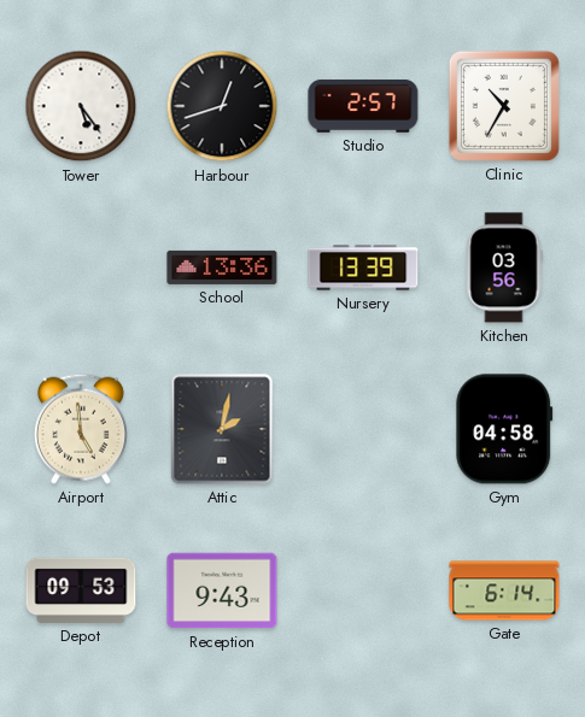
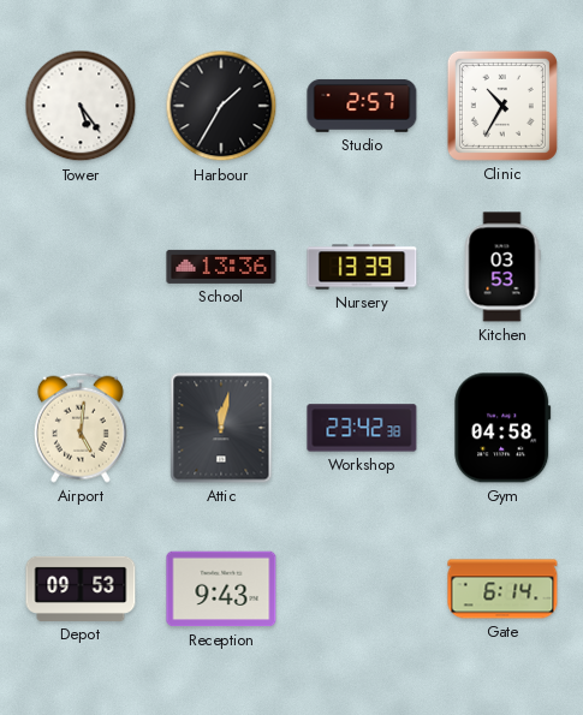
Harbour: 12:42 -> 1:35
Kitchen: 03:56 -> 03:53
Airport: 4:59 -> 5:01
Attic: 2:02 -> 12:02
Workshop: none -> 23:42
